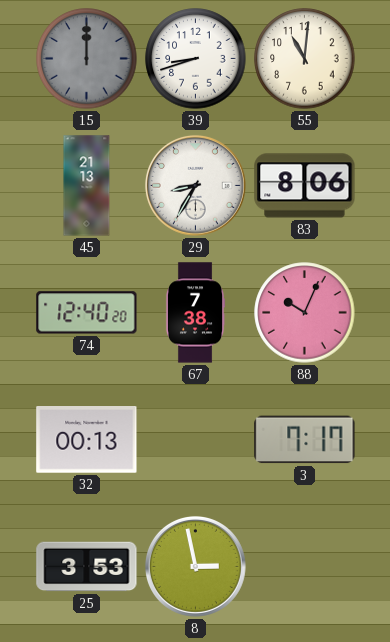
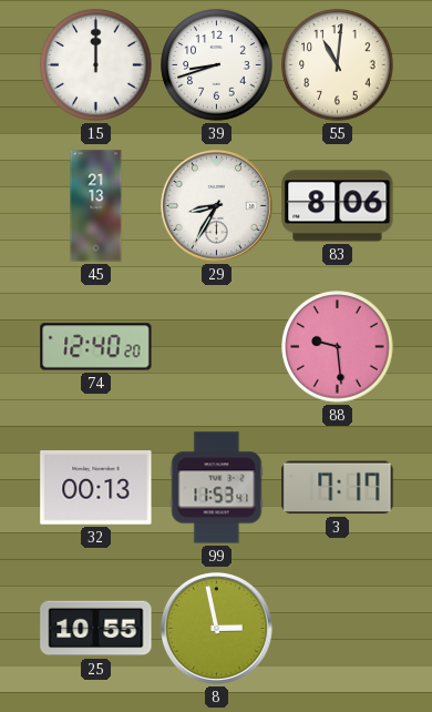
15 dial: grey -> white
67: 7:38 -> none
88: 10:04 -> 9:29
99: none -> 11:53
25: 3:53 -> 10:55
